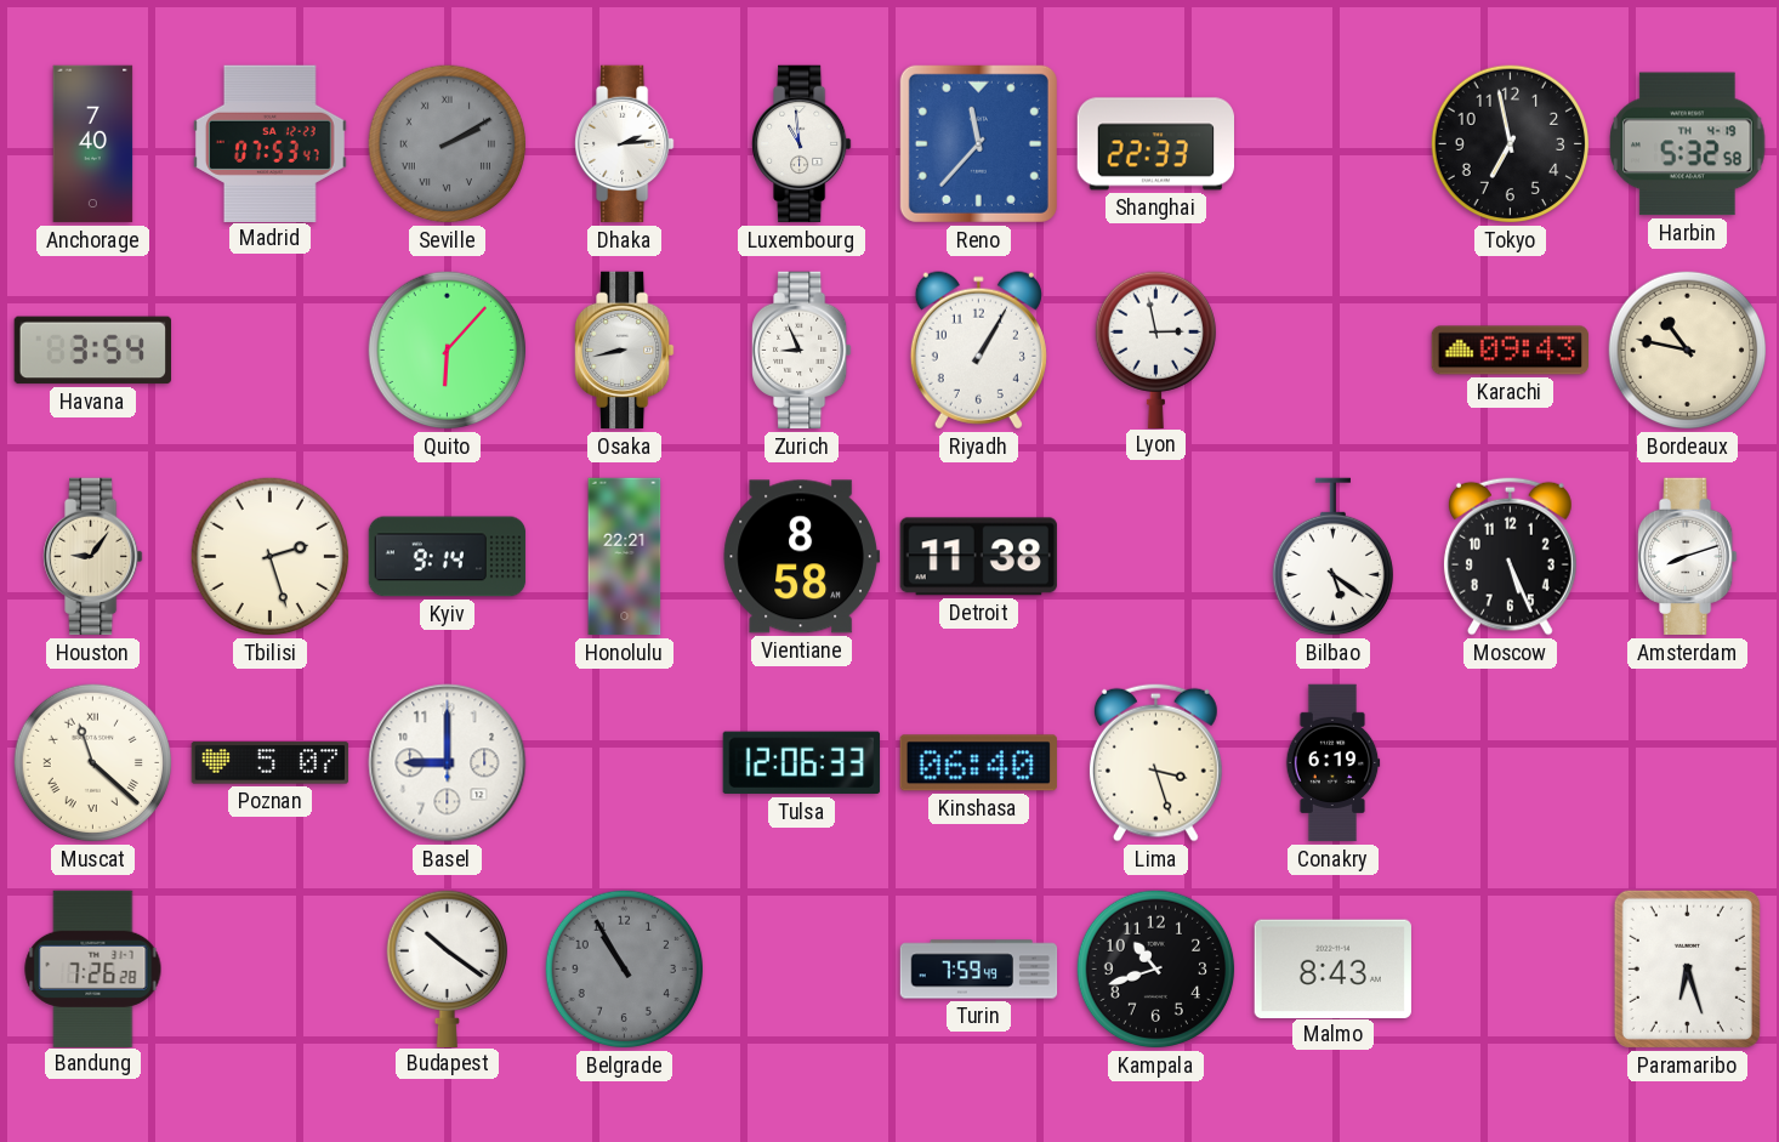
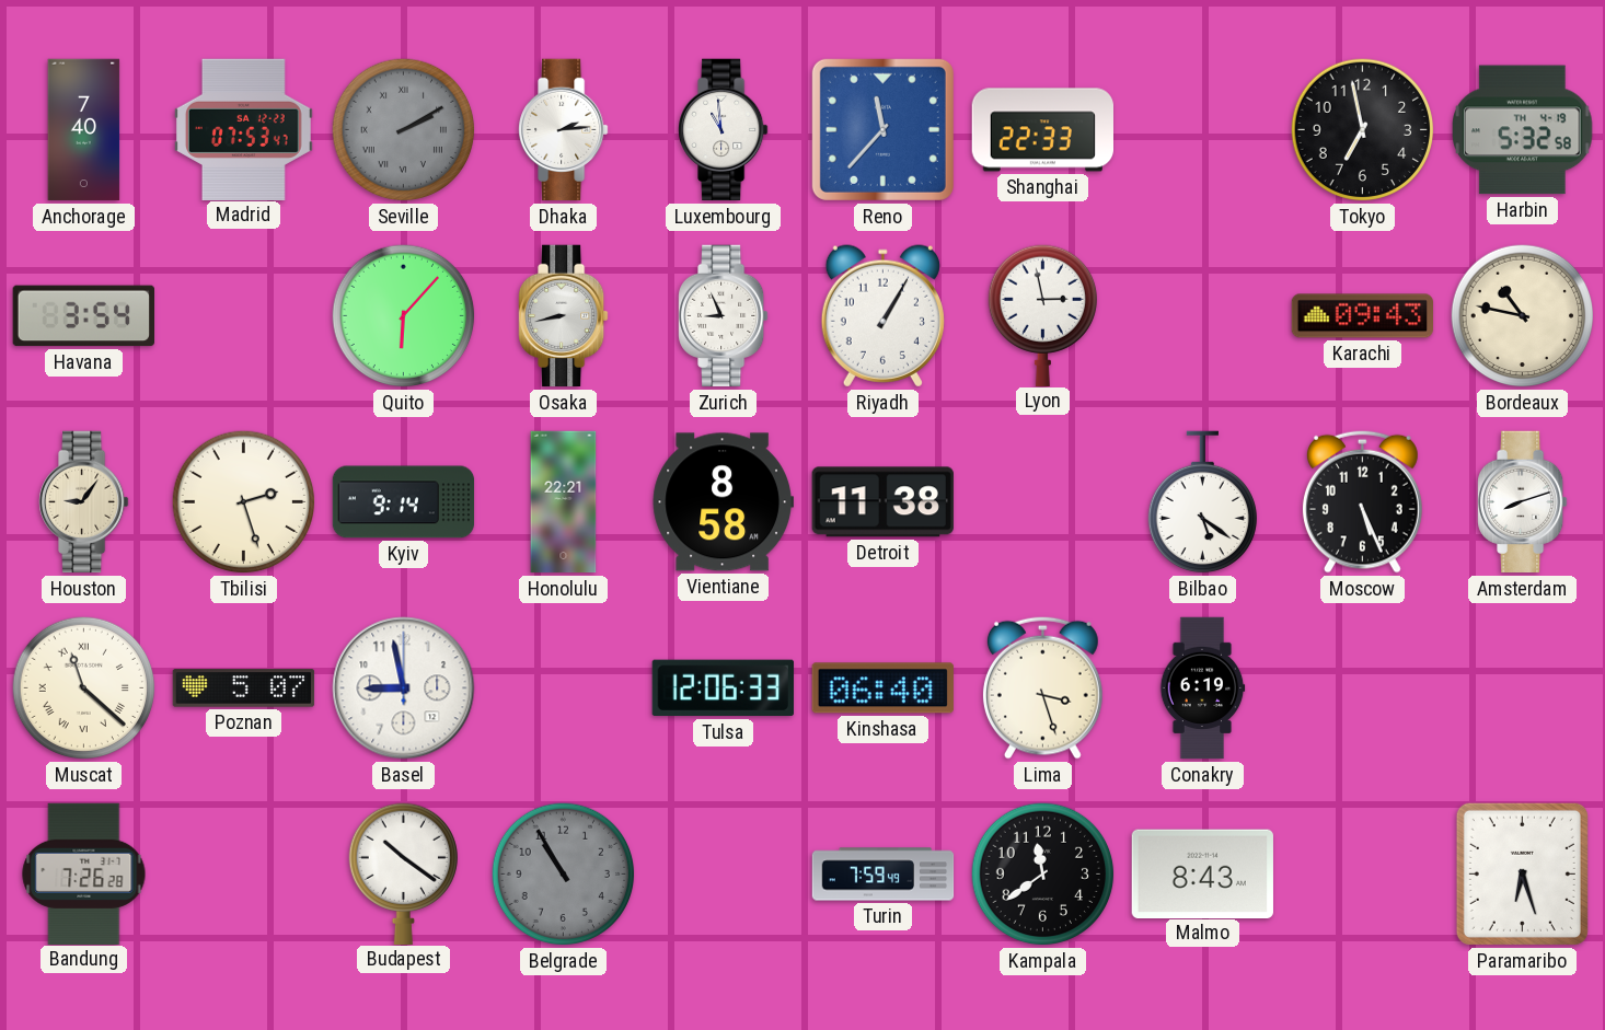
Basel: 9:00 -> 8:58
Kampala: 10:42 -> 11:39
